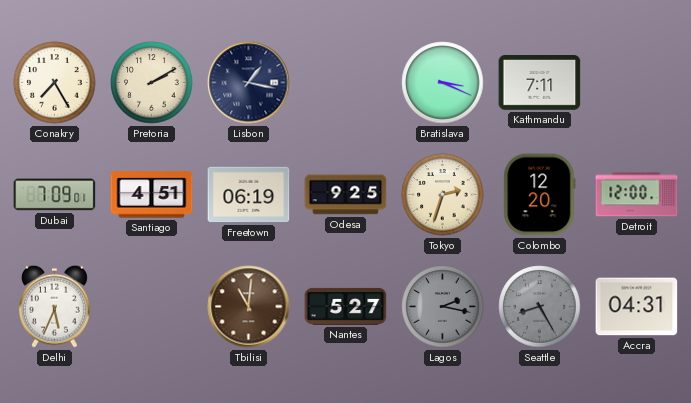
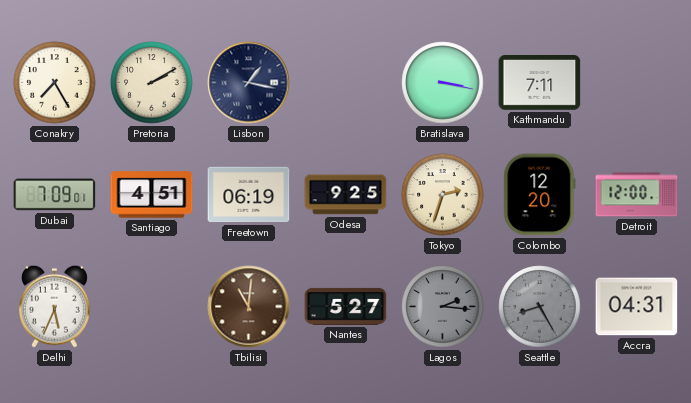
Bratislava: 3:19 -> 3:17
Lagos: 2:17 -> 2:16
